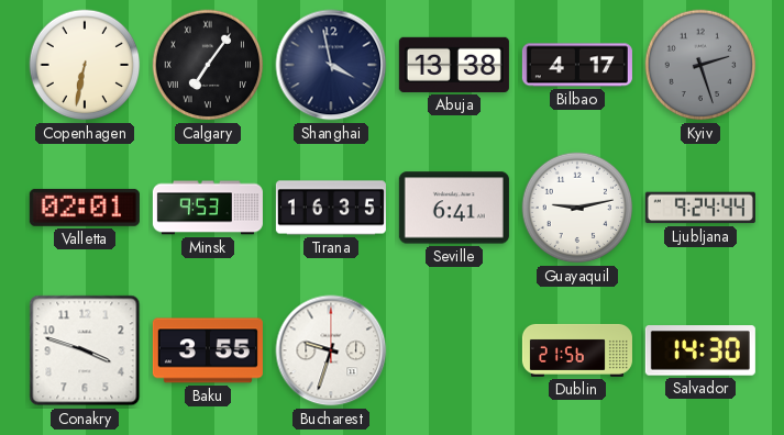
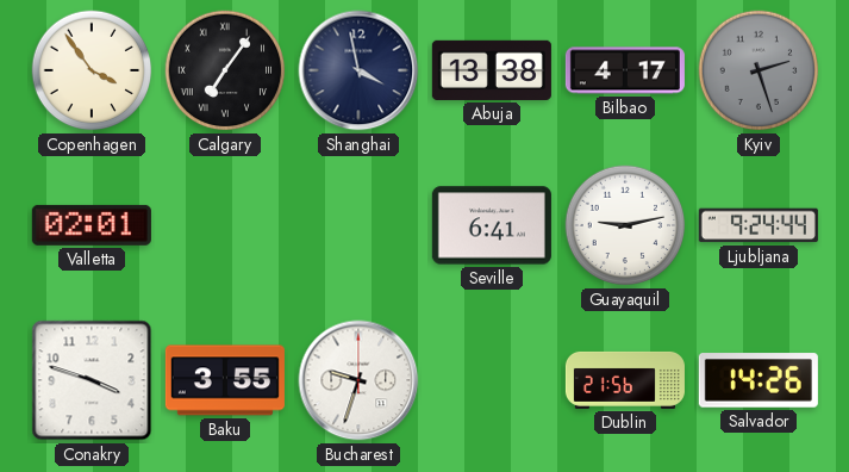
Copenhagen: 6:32 -> 3:54
Minsk: 9:53 -> none
Tirana: 16:35 -> none
Salvador: 14:30 -> 14:26
